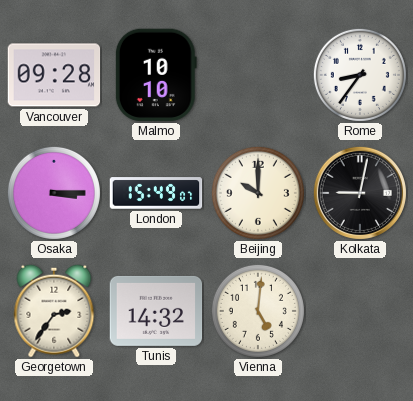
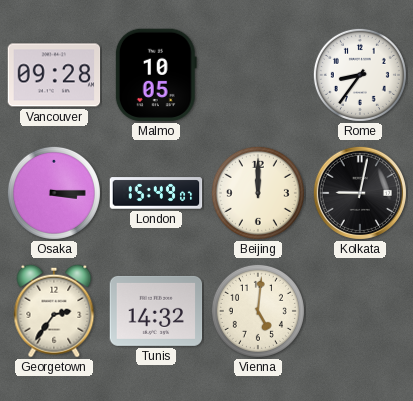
Malmo: 10:10 -> 10:05
Beijing: 10:00 -> 12:00
